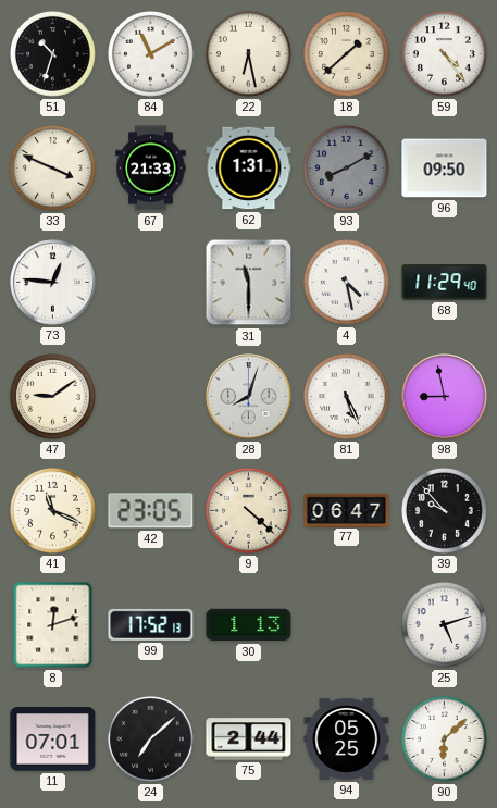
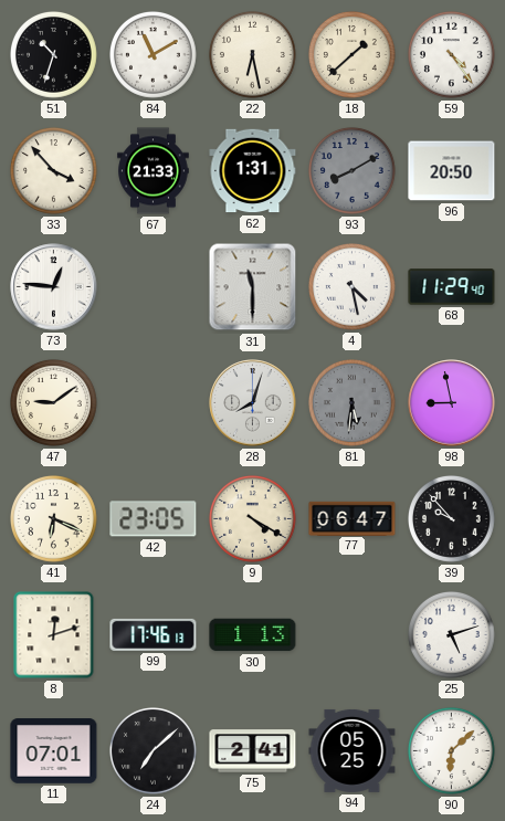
33: 3:49 -> 3:53
96: 09:50 -> 20:50
81: 5:26 -> 5:31
81 dial: white -> grey
41: 11:19 -> 6:19
9: 4:22 -> 4:20
99: 17:52 -> 17:46
75: 2:44 -> 2:41
